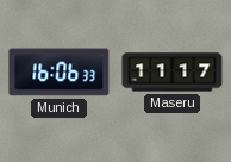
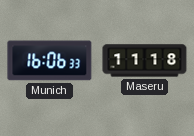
Maseru: 11:17 -> 11:18
